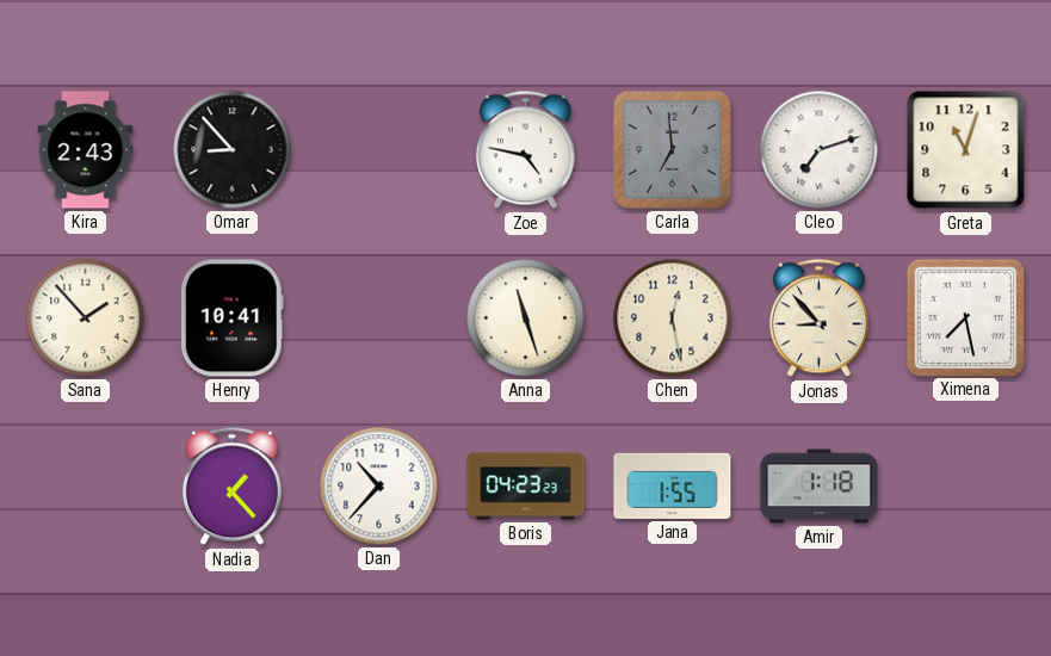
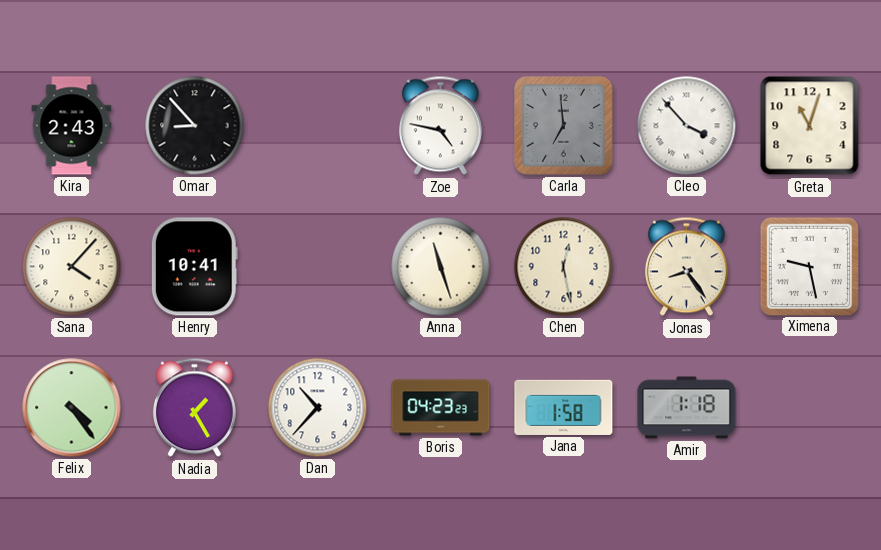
Cleo: 7:12 -> 3:53
Sana: 1:53 -> 4:07
Jonas: 8:53 -> 8:24
Ximena: 7:28 -> 9:28
Felix: none -> 4:24
Nadia: 1:23 -> 1:25
Jana: 1:55 -> 1:58
